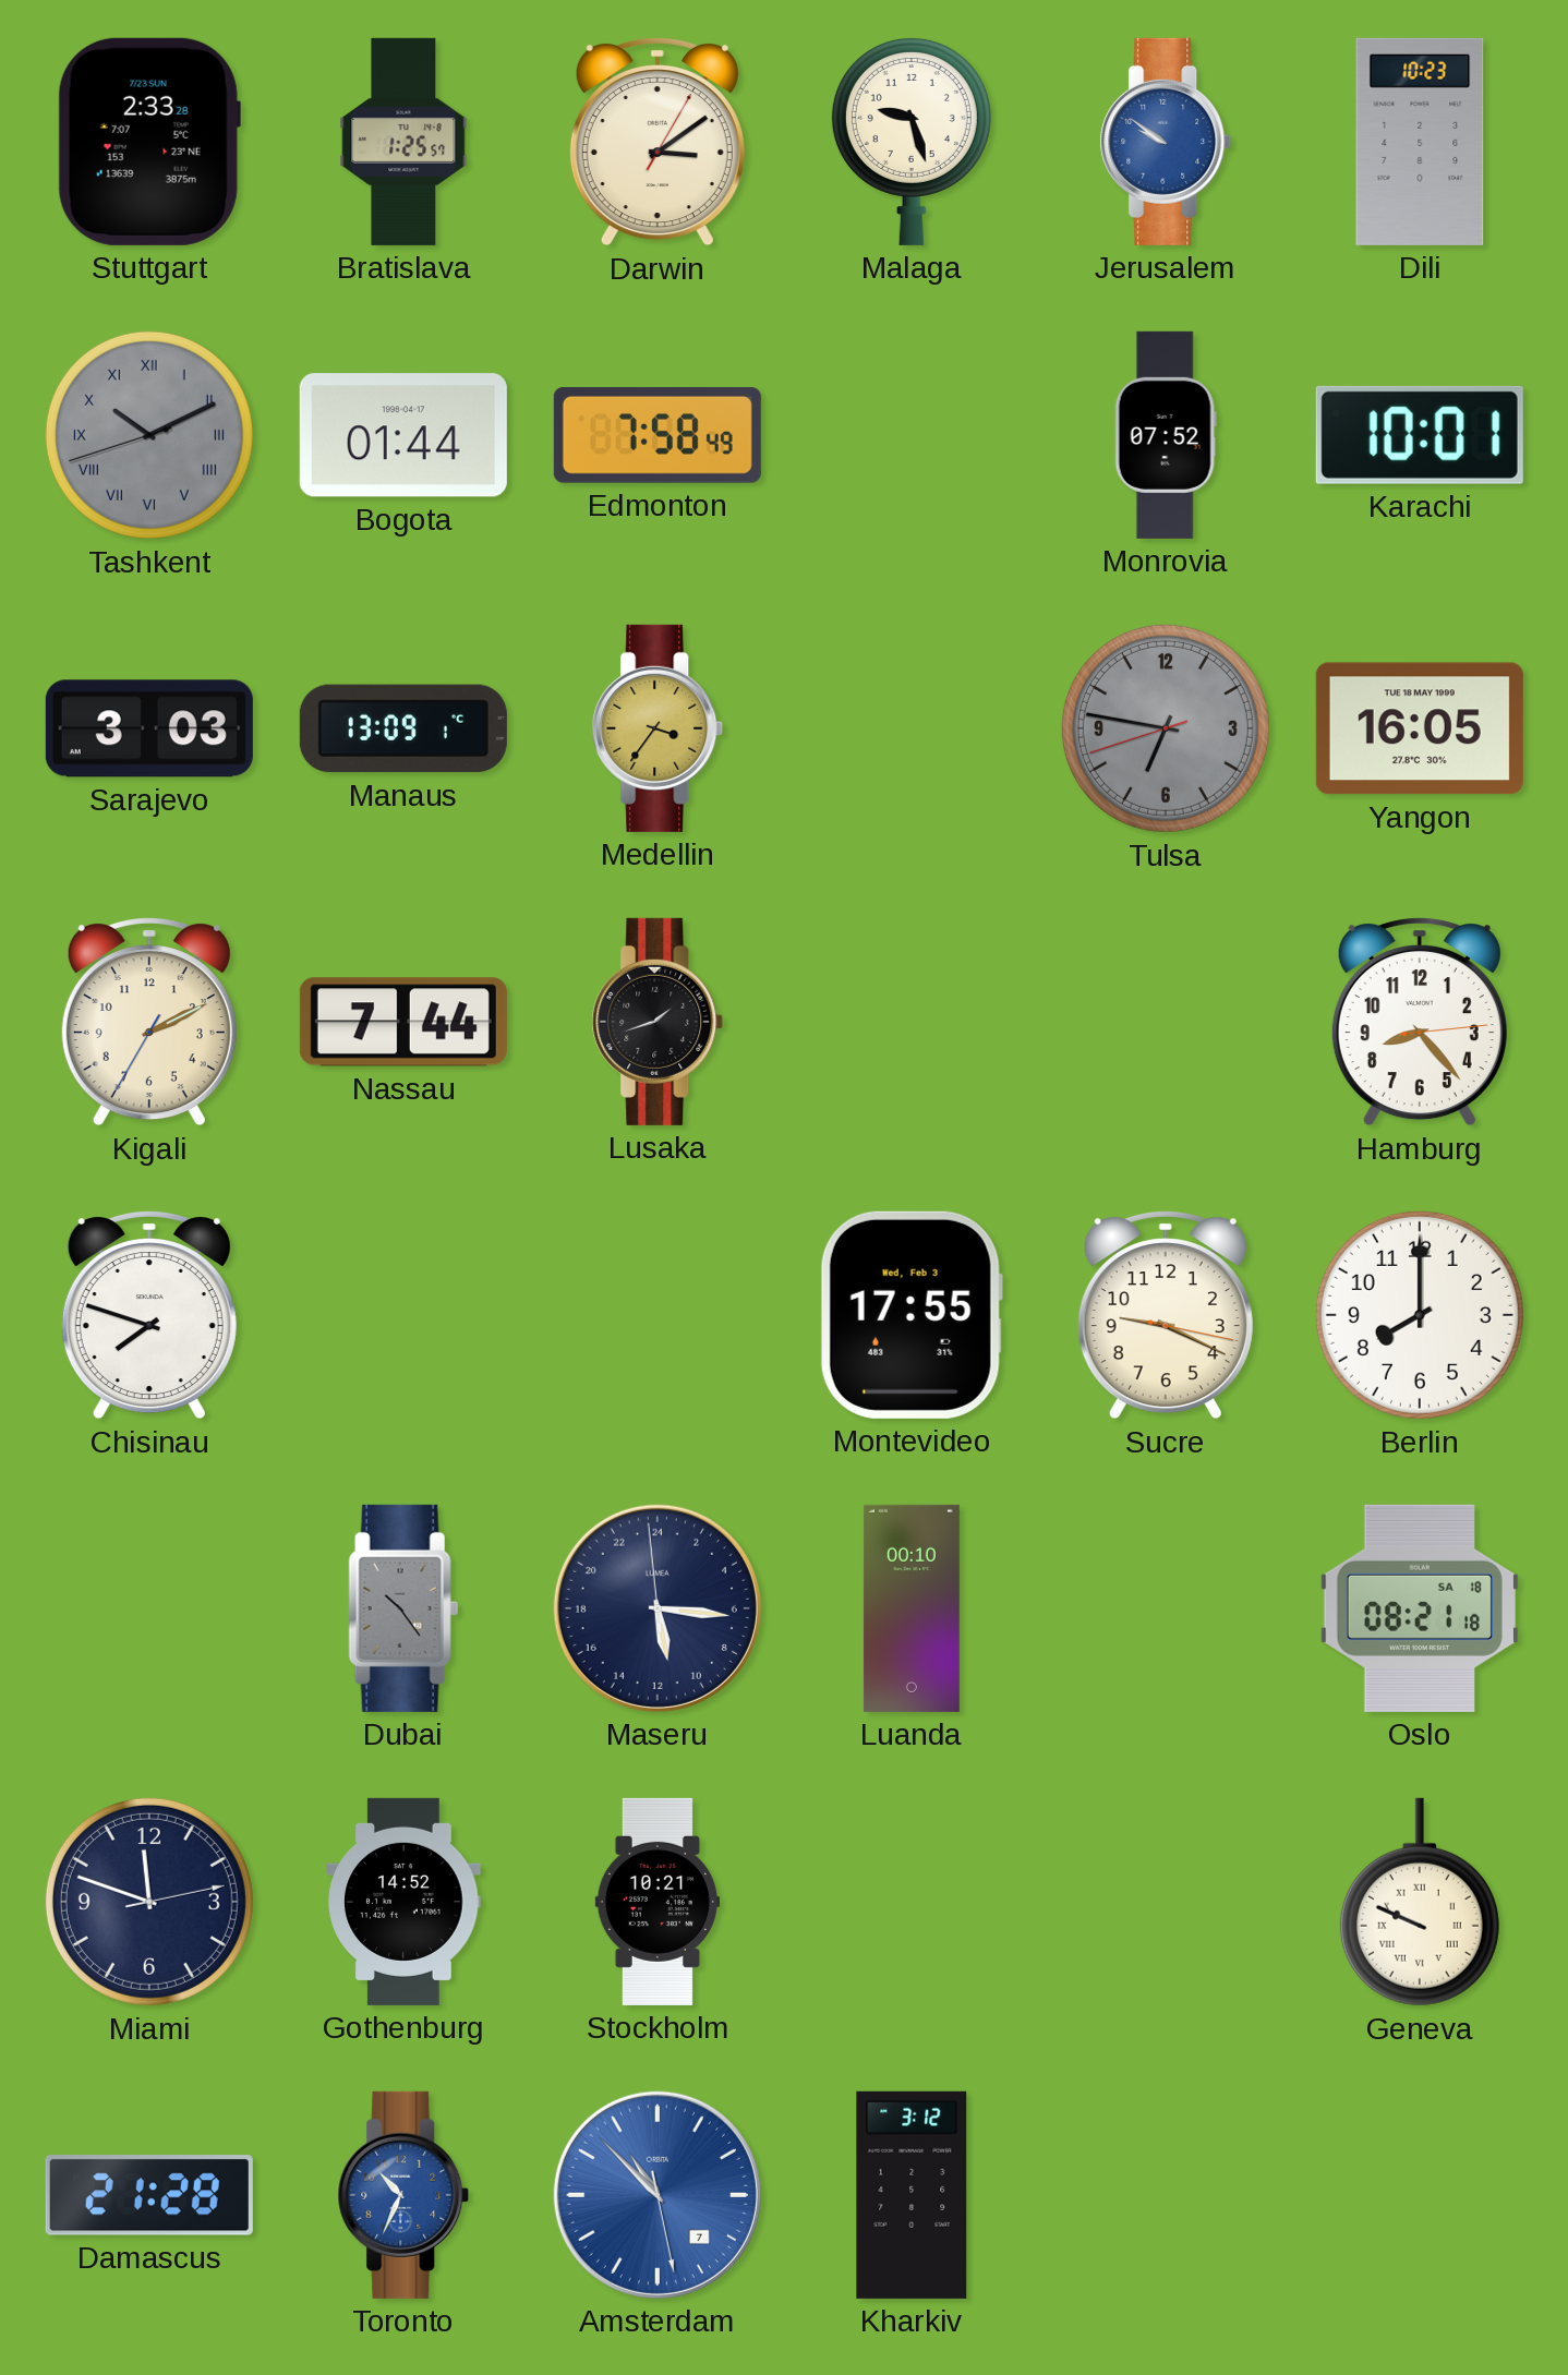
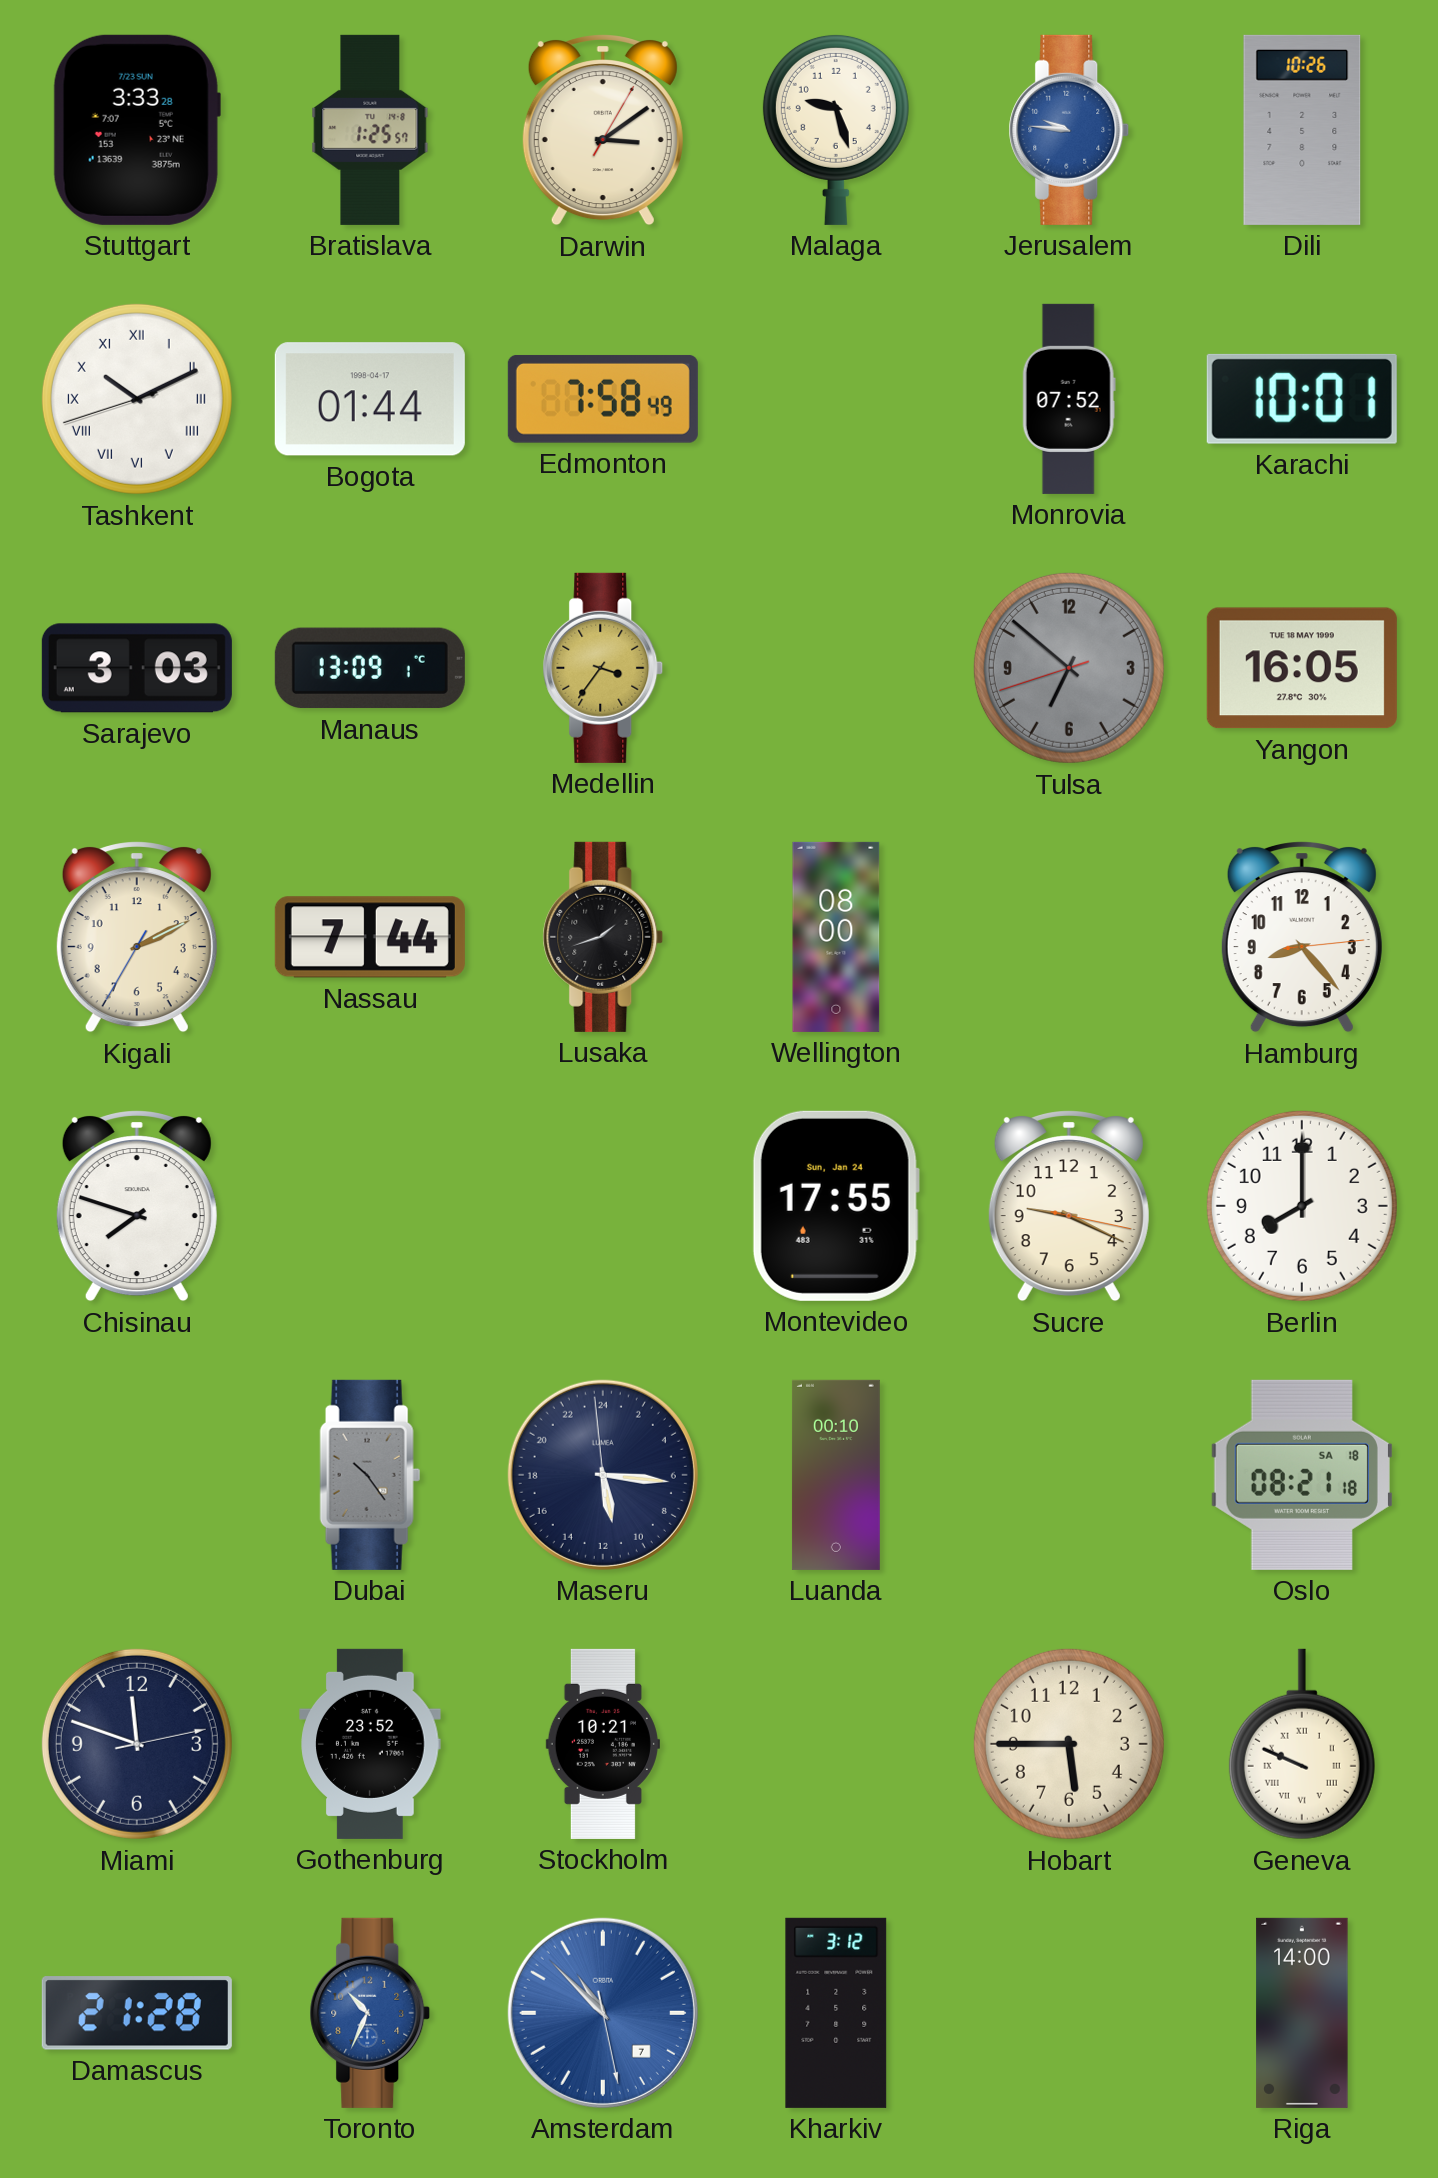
Stuttgart: 2:33 -> 3:33
Jerusalem: 9:51 -> 9:46
Dili: 10:23 -> 10:26
Tashkent dial: grey -> white
Tulsa: 6:46 -> 6:51
Wellington: none -> 08:00
Montevideo date: Wed, Feb 3 -> Sun, Jan 24
Gothenburg: 14:52 -> 23:52
Hobart: none -> 5:45
Riga: none -> 14:00
